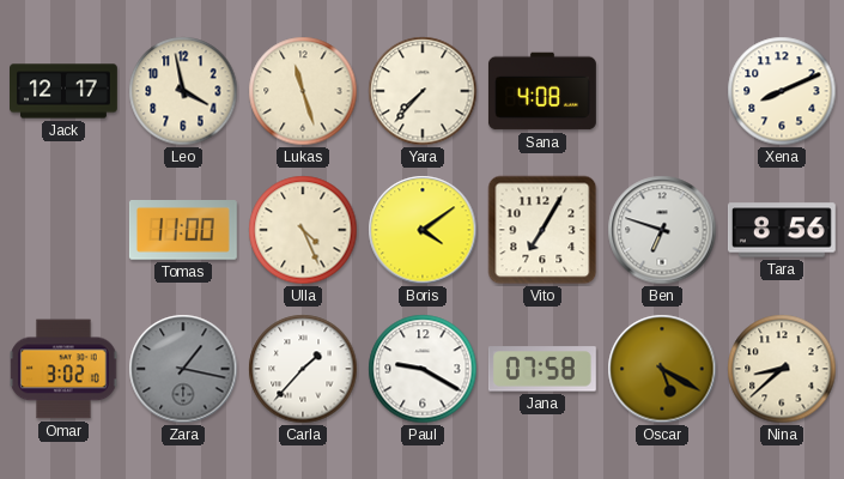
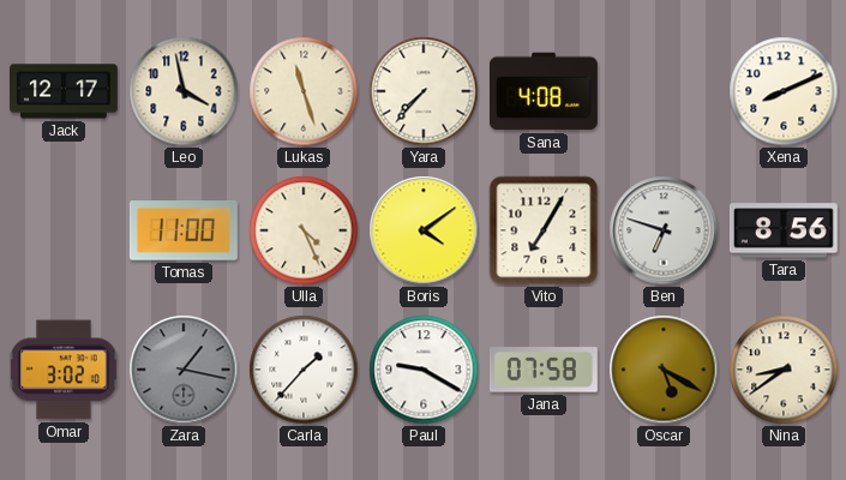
Nina: 8:38 -> 8:39
